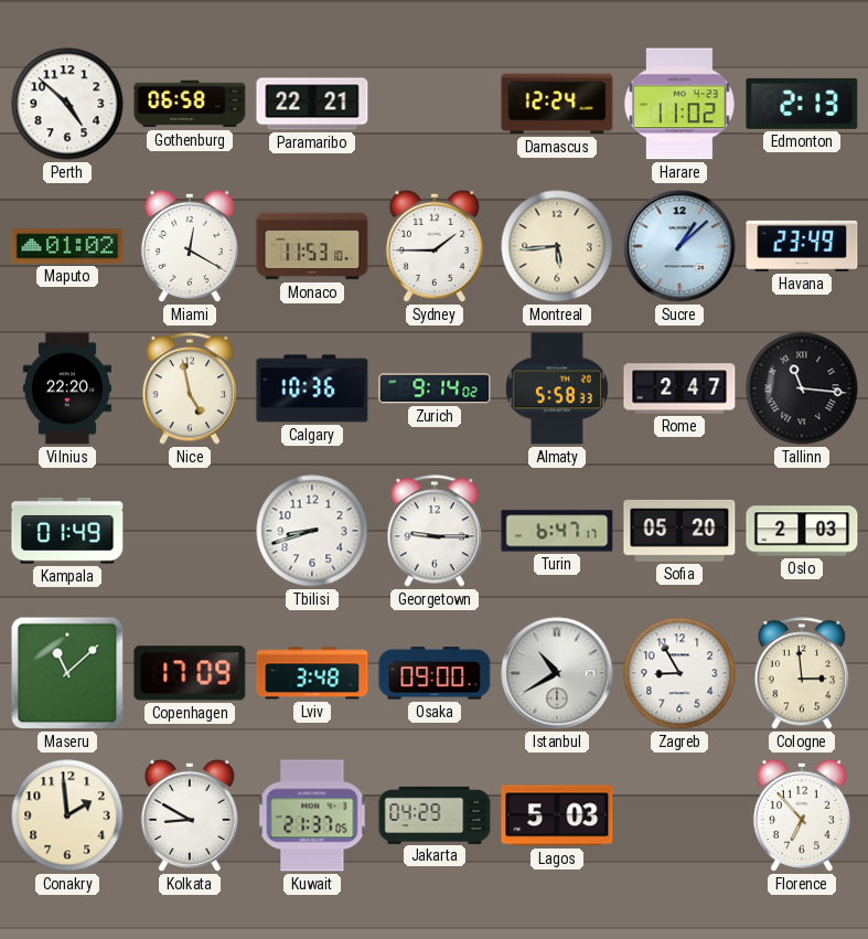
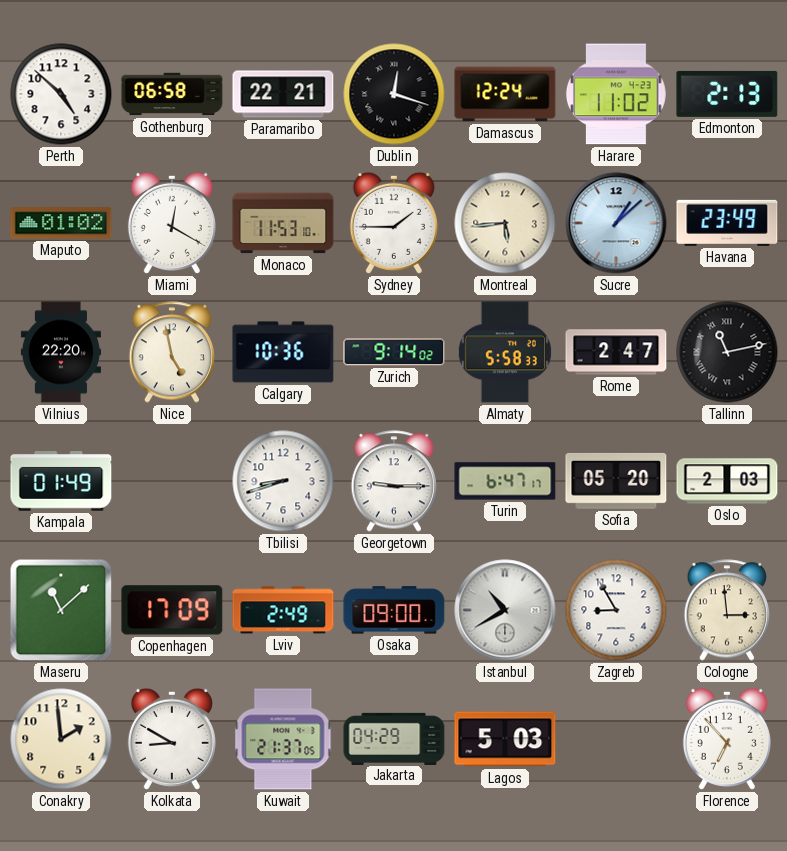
Dublin: none -> 12:18
Tallinn: 11:16 -> 11:13
Lviv: 3:48 -> 2:49
